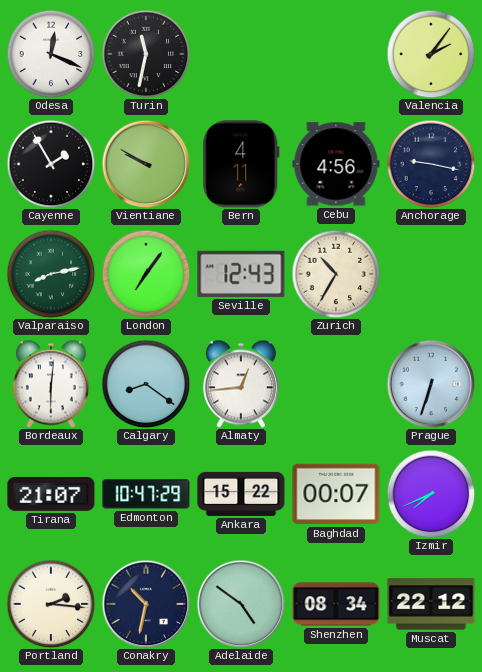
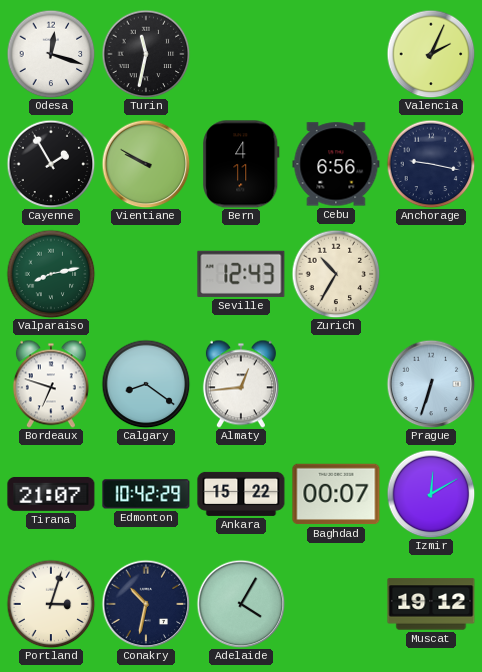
Odesa: 12:19 -> 12:18
Valencia: 2:06 -> 2:04
Cebu: 4:56 -> 6:56
London: 7:06 -> none
Bordeaux: 6:01 -> 6:48
Edmonton: 10:47 -> 10:42
Izmir: 7:41 -> 12:10
Portland: 2:16 -> 3:03
Adelaide: 4:51 -> 4:05
Shenzhen: 08:34 -> none
Muscat: 22:12 -> 19:12
